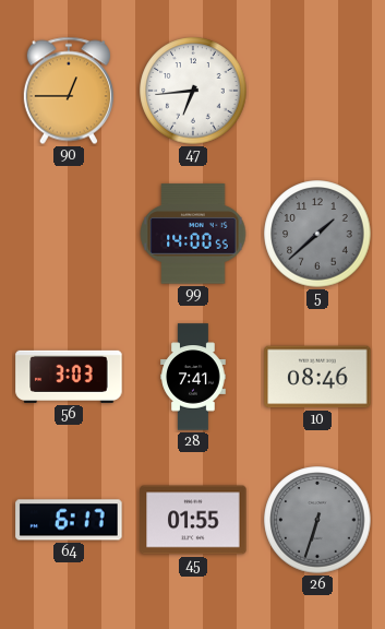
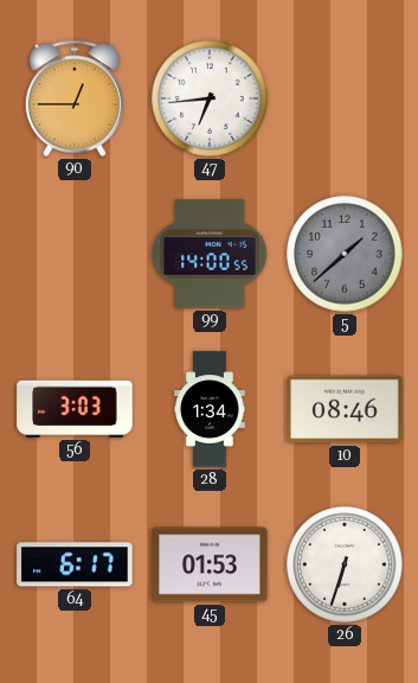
28: 7:41 -> 1:34
45: 01:55 -> 01:53
26 dial: grey -> white
